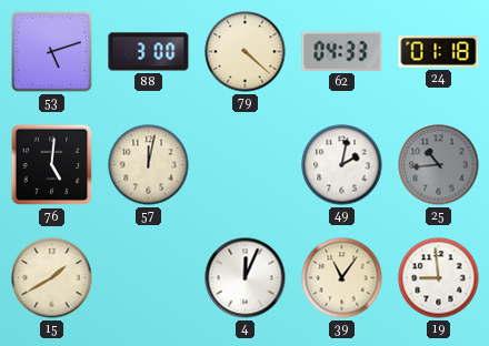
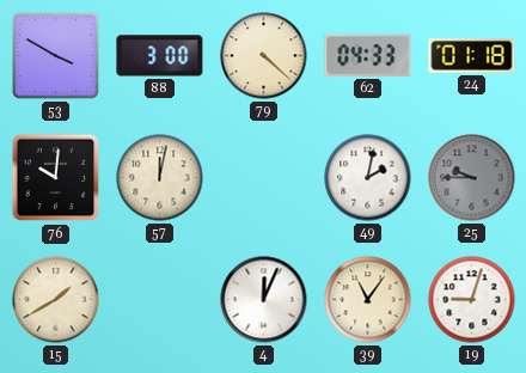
53: 5:12 -> 3:50
76: 5:01 -> 10:01
25: 10:44 -> 9:45
19: 8:59 -> 9:03
